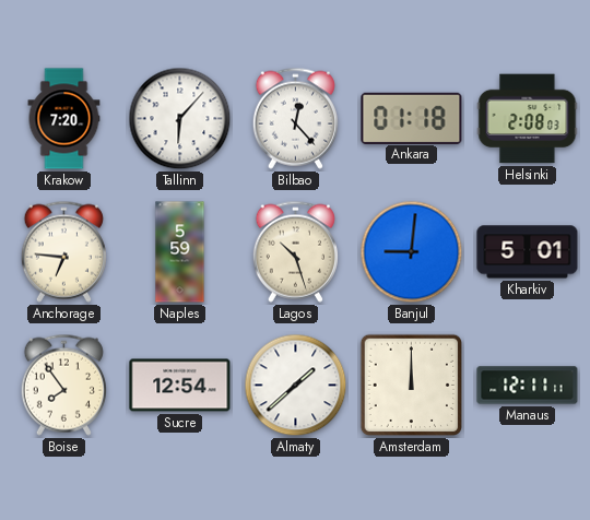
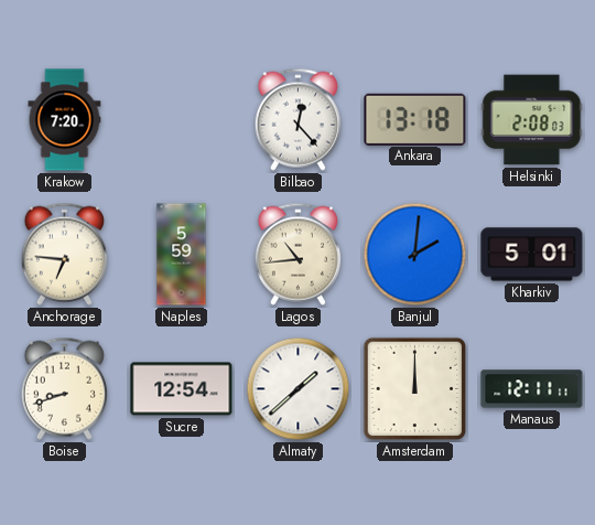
Tallinn: 6:07 -> none
Ankara: 01:18 -> 13:18
Lagos: 10:27 -> 10:44
Banjul: 9:01 -> 2:01
Boise: 7:54 -> 8:42
